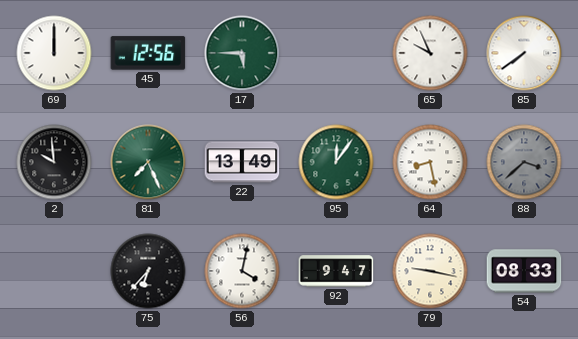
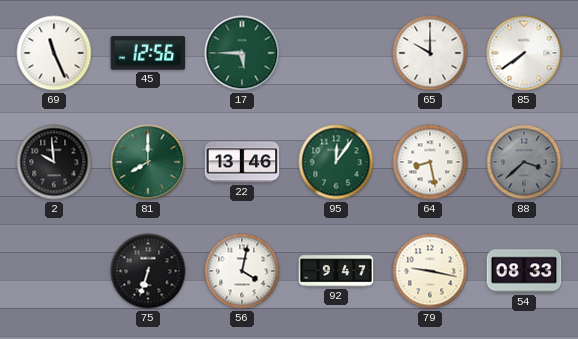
69: 12:00 -> 11:26
65: 9:56 -> 10:00
81: 7:26 -> 8:00
22: 13:49 -> 13:46
75: 6:37 -> 6:33
